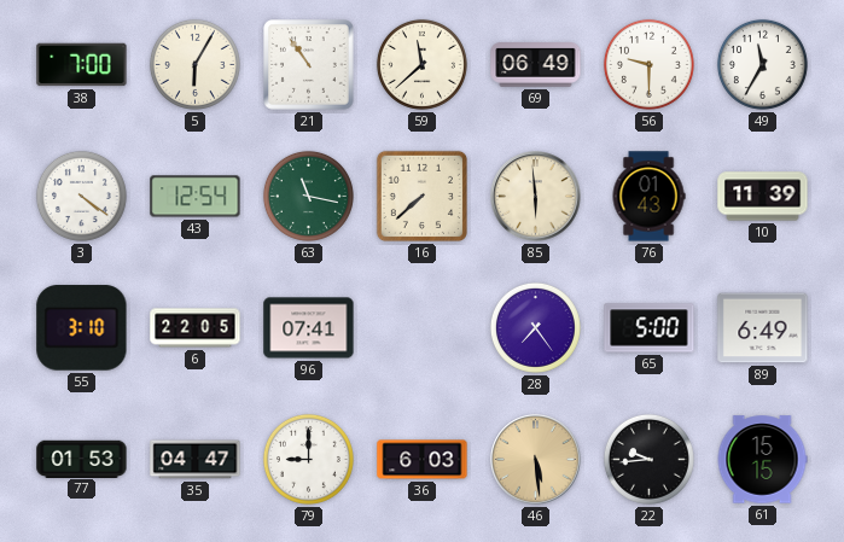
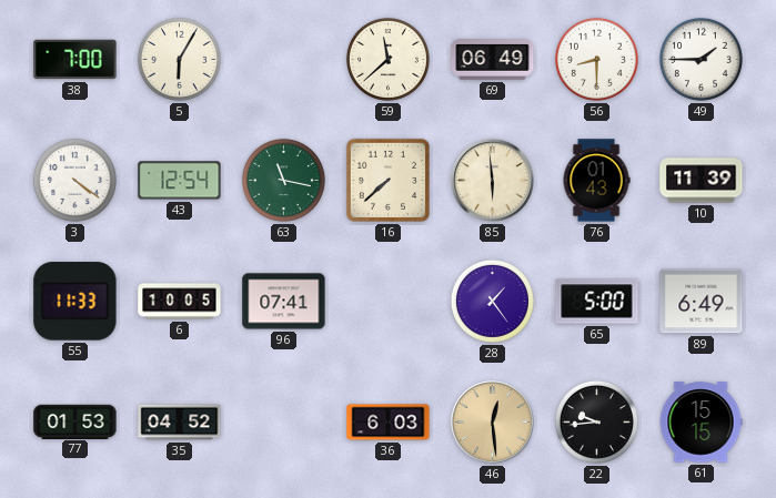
21: 10:54 -> none
56: 9:30 -> 8:30
49: 11:35 -> 1:45
55: 3:10 -> 11:33
6: 22:05 -> 10:05
28: 7:24 -> 1:24
35: 04:47 -> 04:52
79: 9:00 -> none
46: 5:29 -> 12:29
